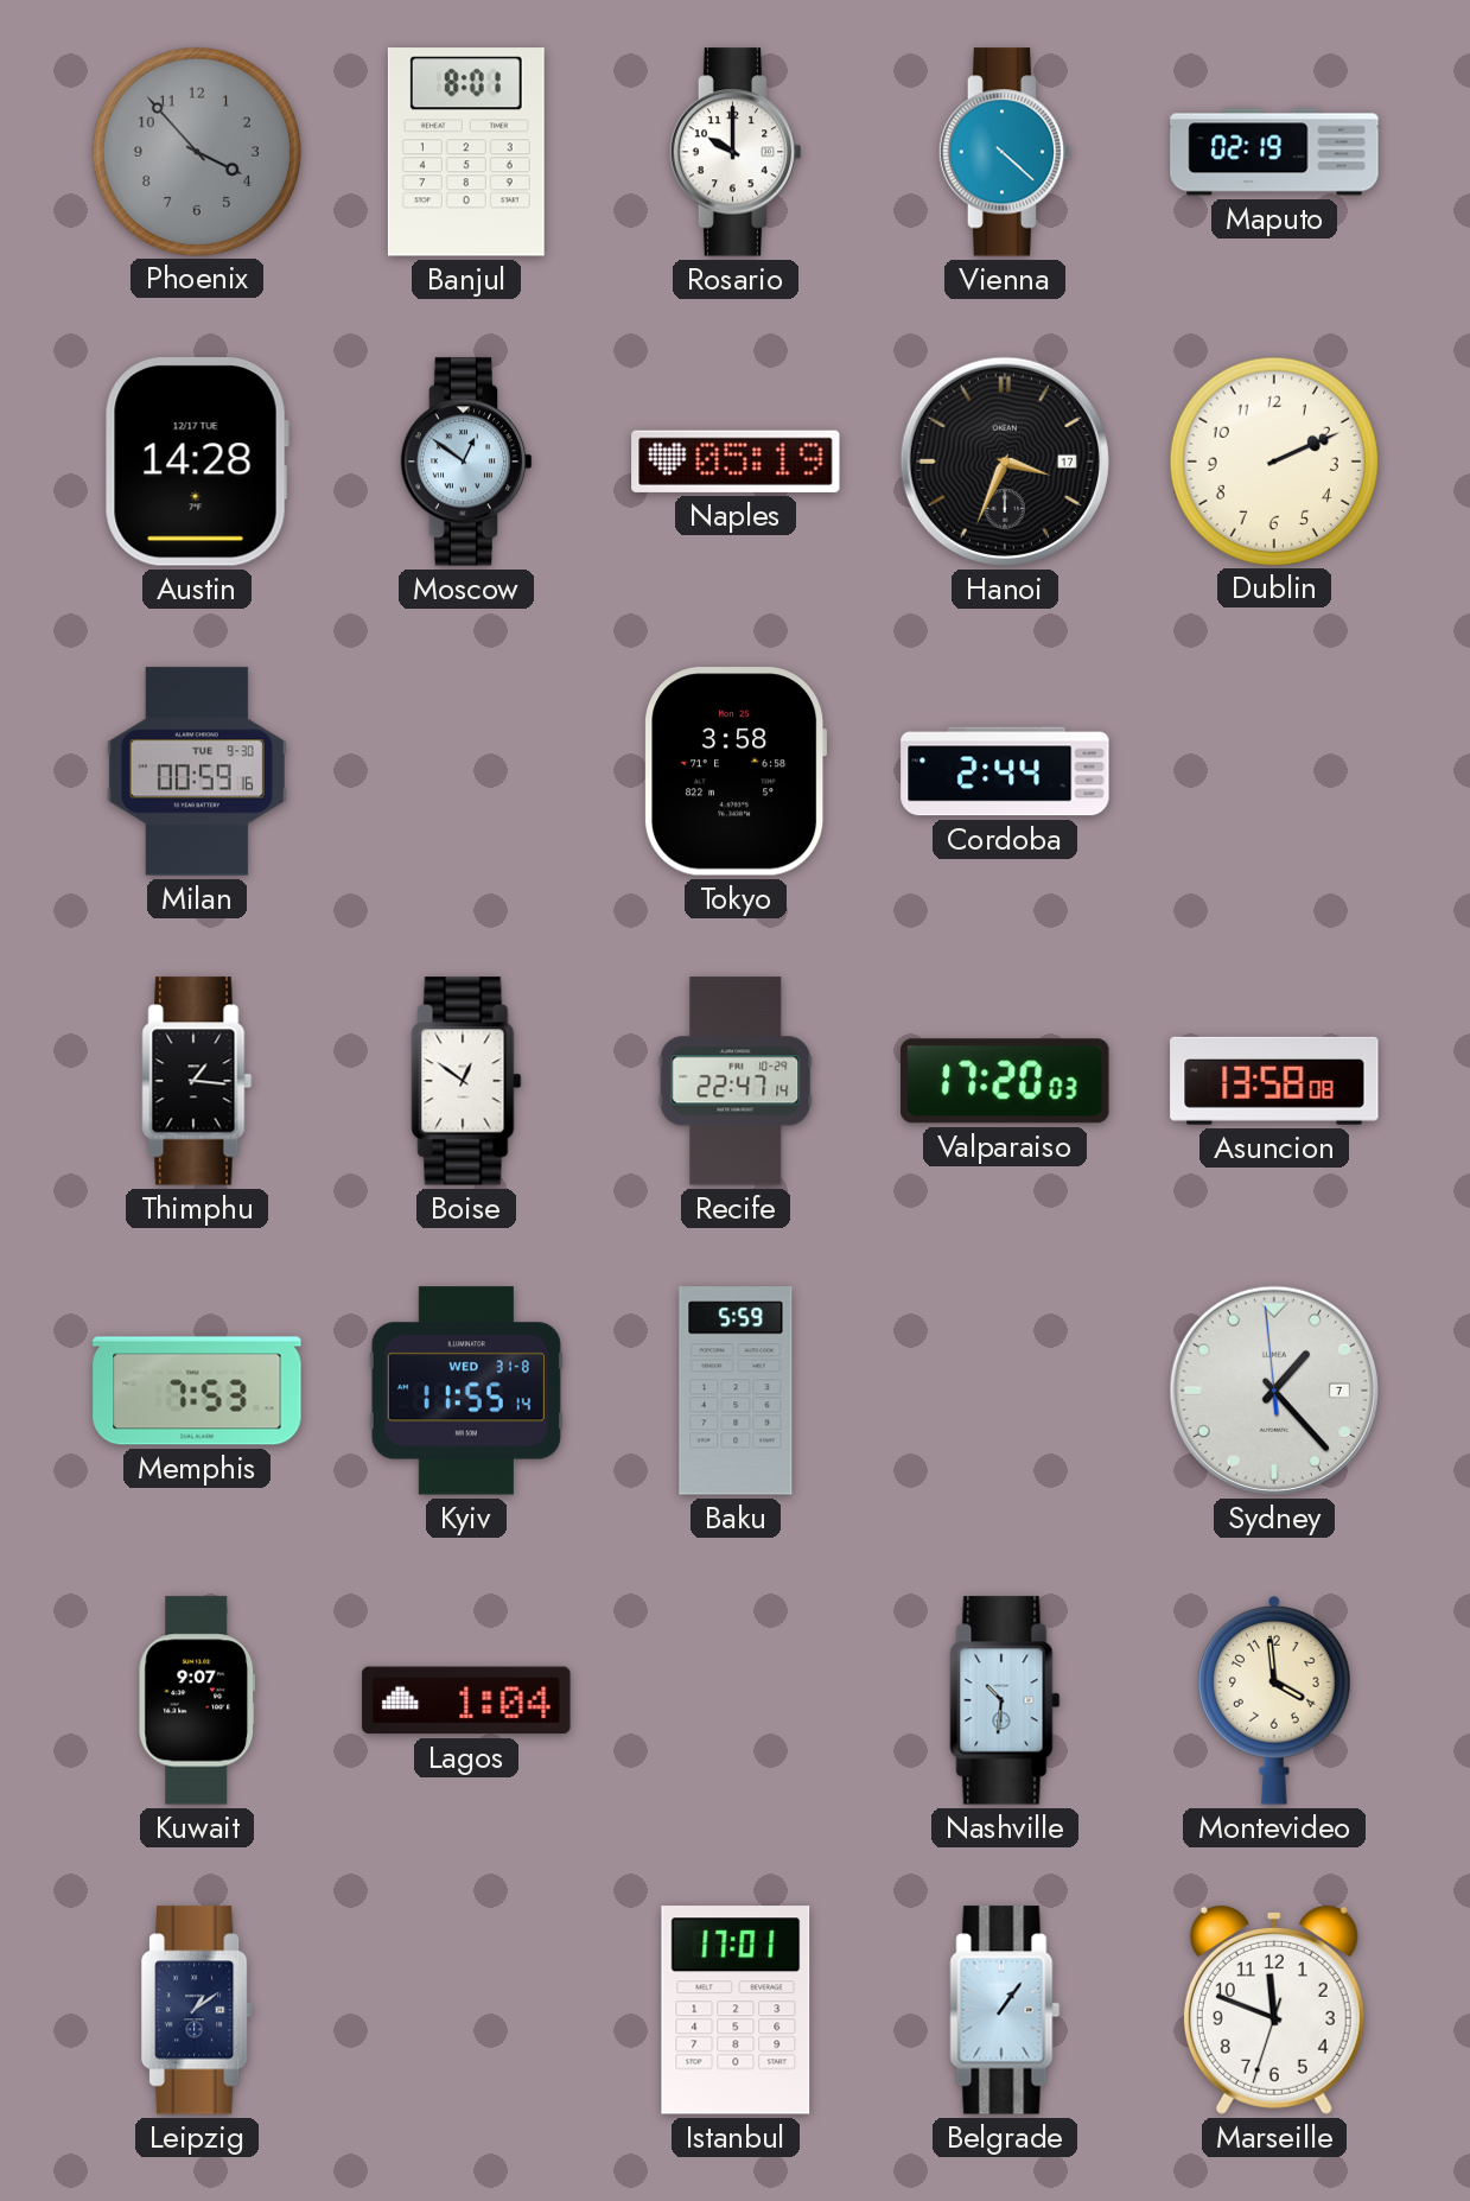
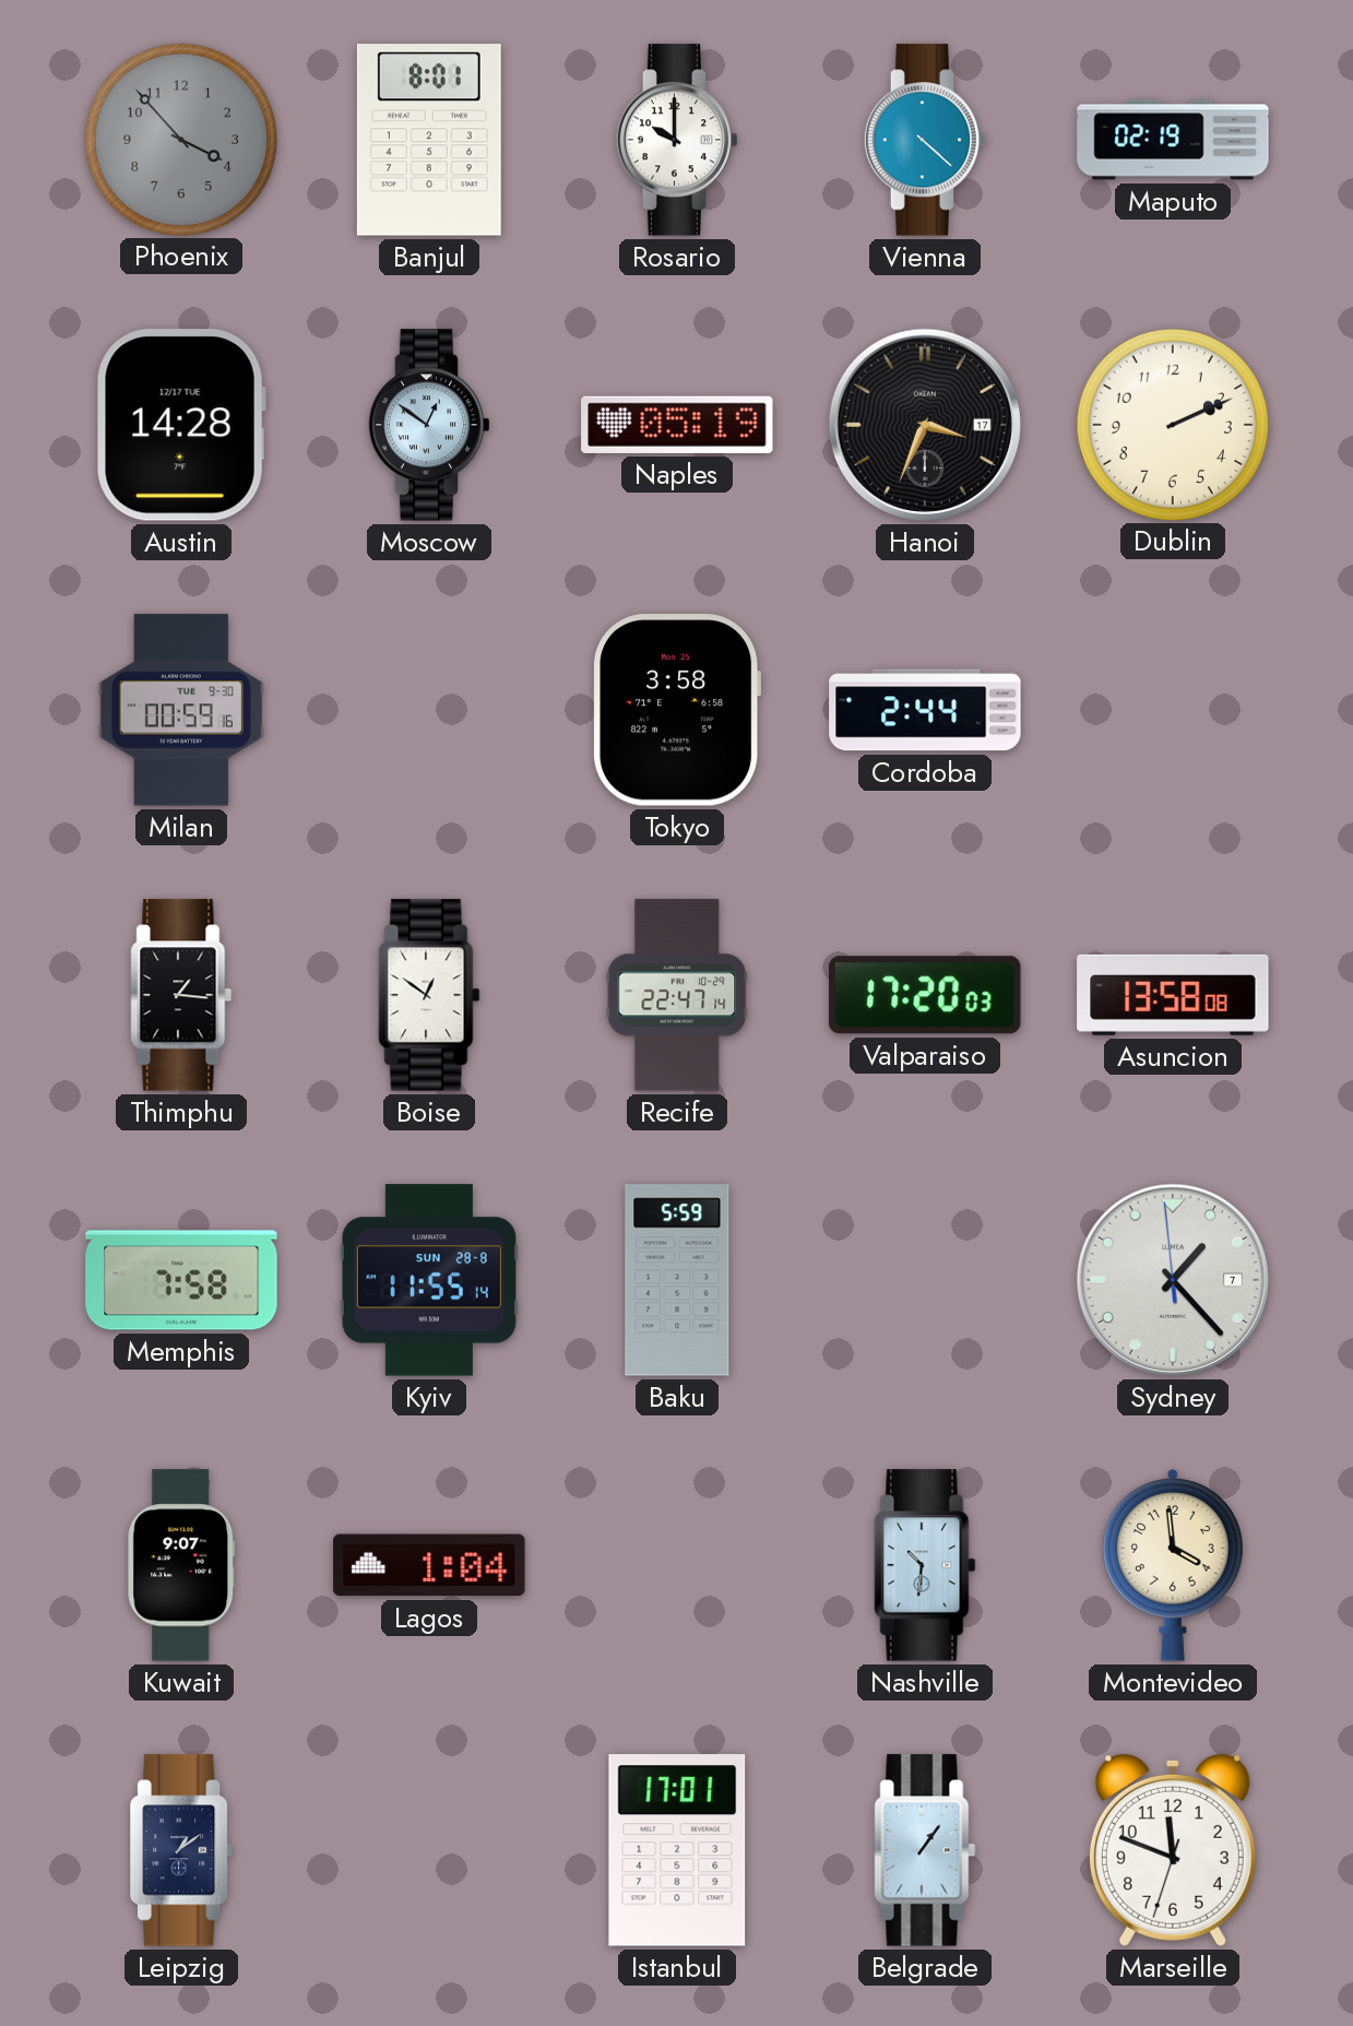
Memphis: 7:53 -> 7:58
Kyiv date: WED 31-8 -> SUN 28-8
